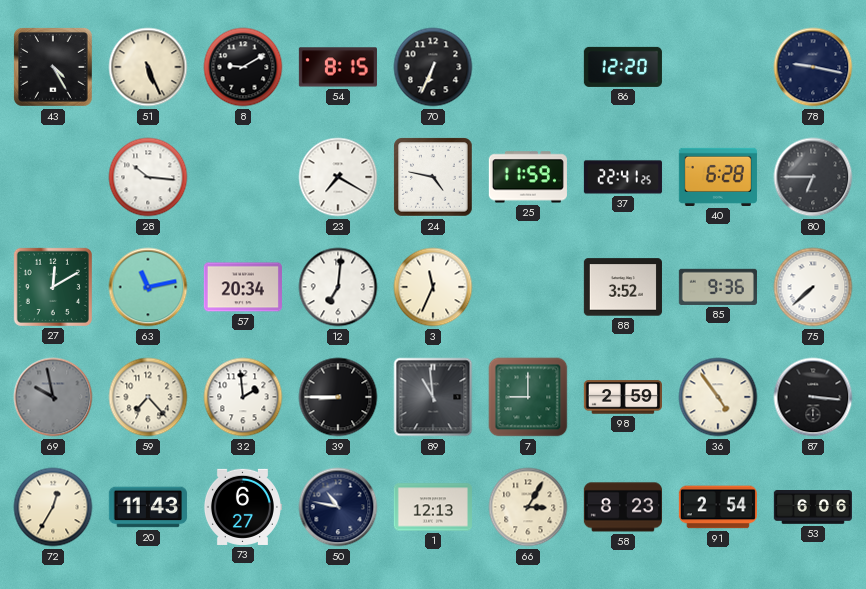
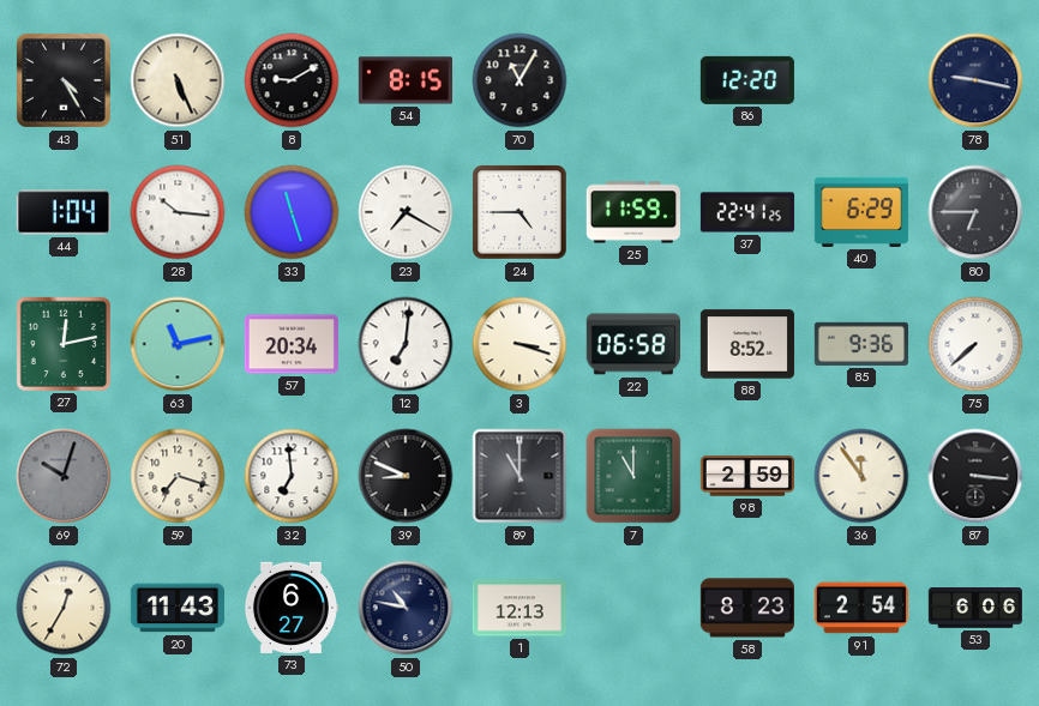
70: 6:34 -> 11:05
44: none -> 1:04
33: none -> 11:27
24: 4:47 -> 4:45
40: 6:28 -> 6:29
27: 12:10 -> 12:13
3: 11:34 -> 3:18
22: none -> 06:58
88: 3:52 -> 8:52
69: 9:58 -> 10:03
59: 7:23 -> 7:18
32: 1:59 -> 6:59
39: 8:45 -> 8:49
89: 10:59 -> 11:00
7: 9:00 -> 11:00
36: 4:54 -> 11:54
66: 3:05 -> none
